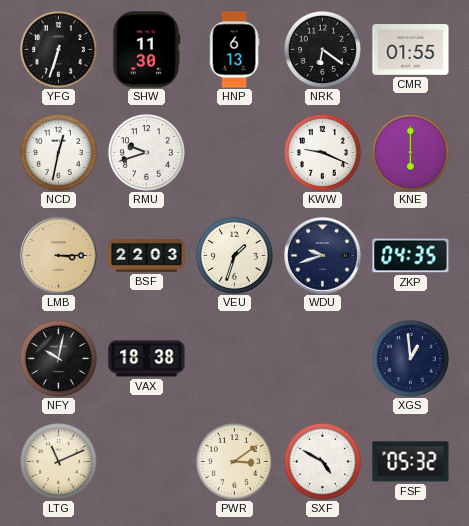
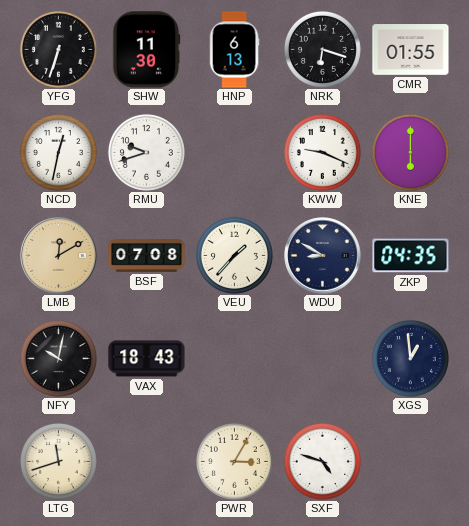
NRK: 6:21 -> 6:18
LMB: 3:15 -> 12:10
BSF: 22:03 -> 07:08
VEU: 1:33 -> 1:37
WDU: 9:42 -> 8:50
VAX: 18:38 -> 18:43
LTG: 11:11 -> 11:42
PWR: 3:09 -> 3:05
SXF: 4:50 -> 4:48
FSF: 05:32 -> none
